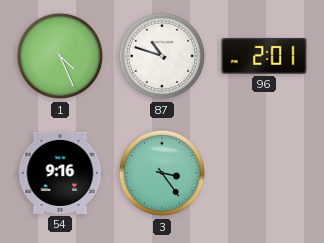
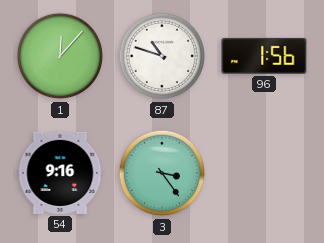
1: 4:26 -> 12:07
96: 2:01 -> 1:56
